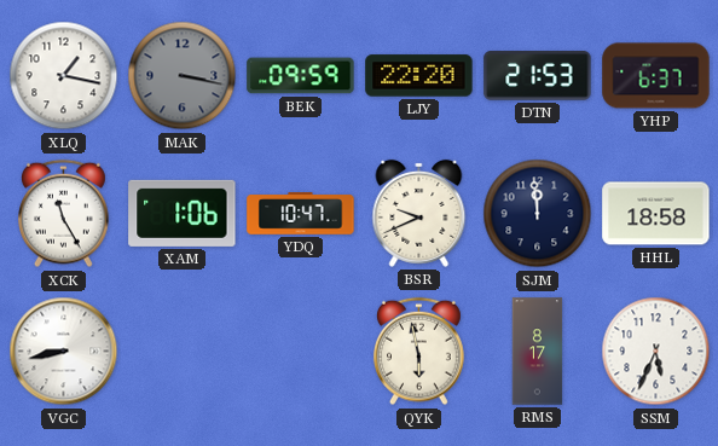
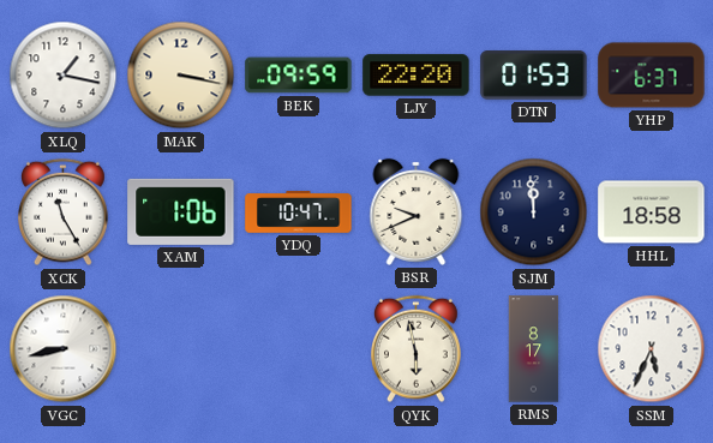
MAK dial: grey -> cream
DTN: 21:53 -> 01:53
